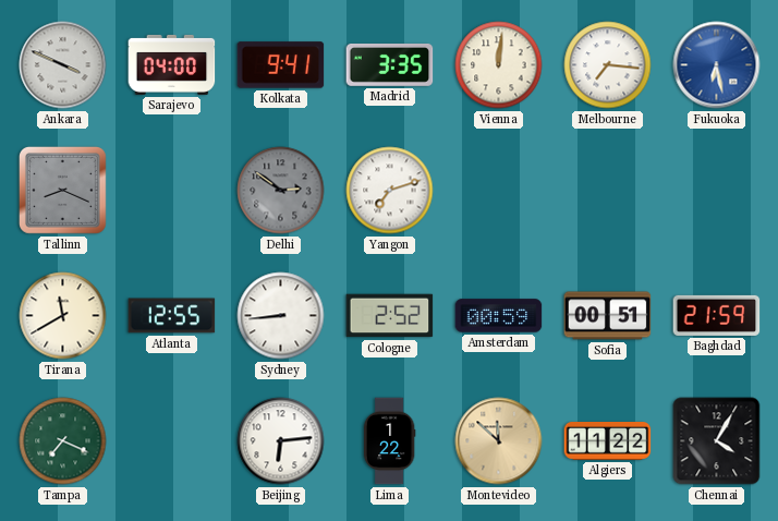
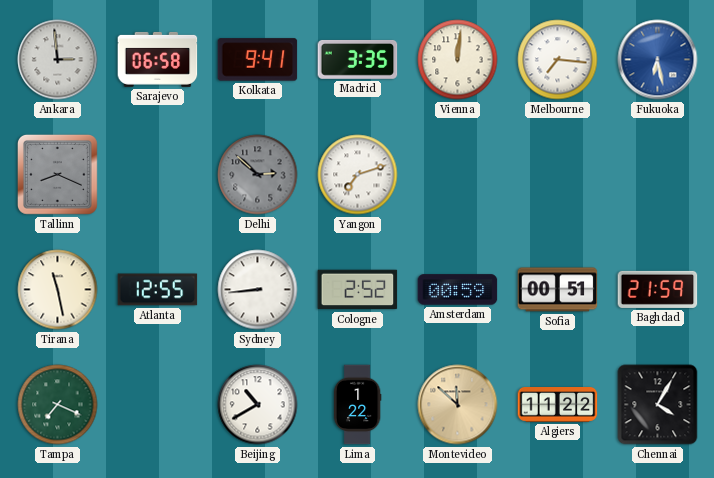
Ankara: 3:49 -> 2:59
Sarajevo: 04:00 -> 06:58
Delhi: 2:51 -> 2:52
Tirana: 11:40 -> 11:28
Beijing: 6:14 -> 10:40
